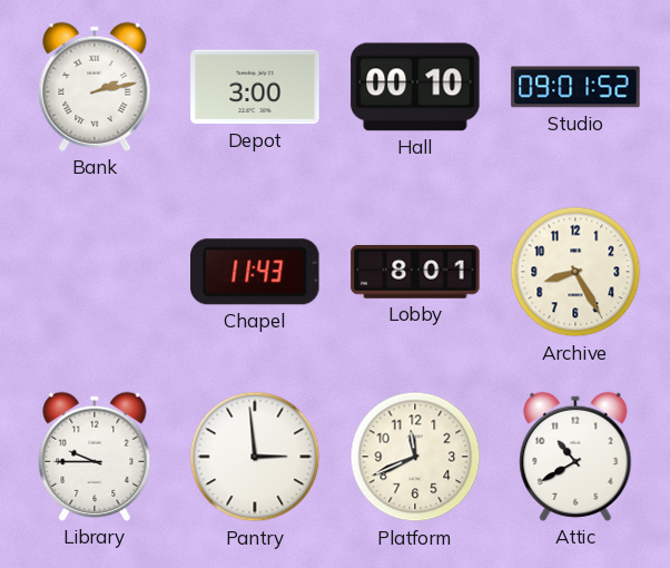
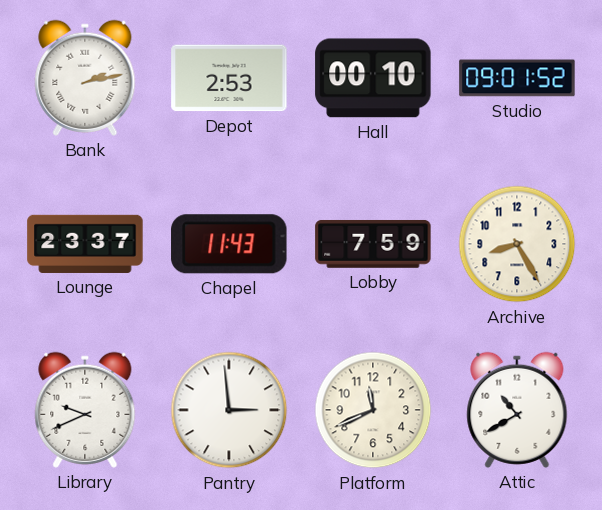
Depot: 3:00 -> 2:53
Lounge: none -> 23:37
Lobby: 8:01 -> 7:59
Library: 9:45 -> 9:41
